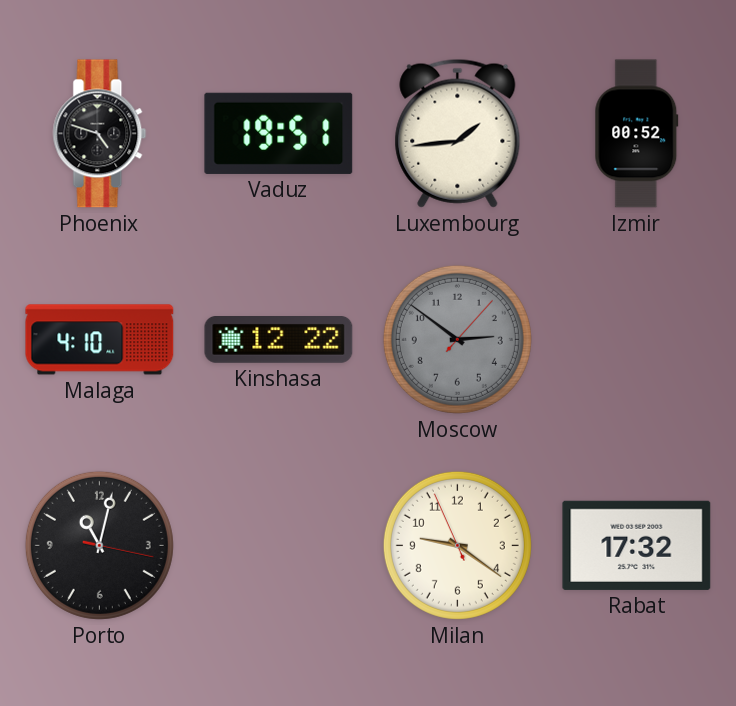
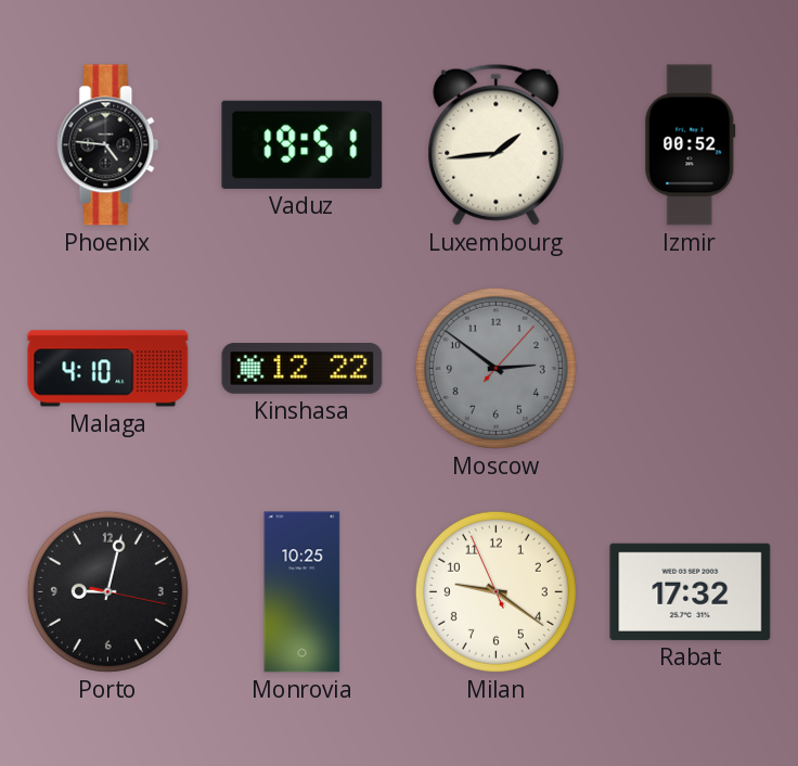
Phoenix: 4:48 -> 4:46
Porto: 11:02 -> 9:02
Monrovia: none -> 10:25
